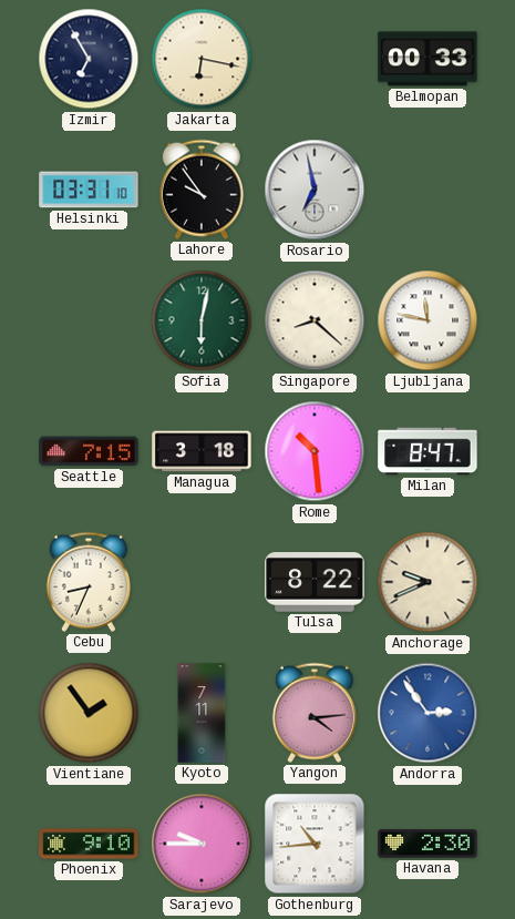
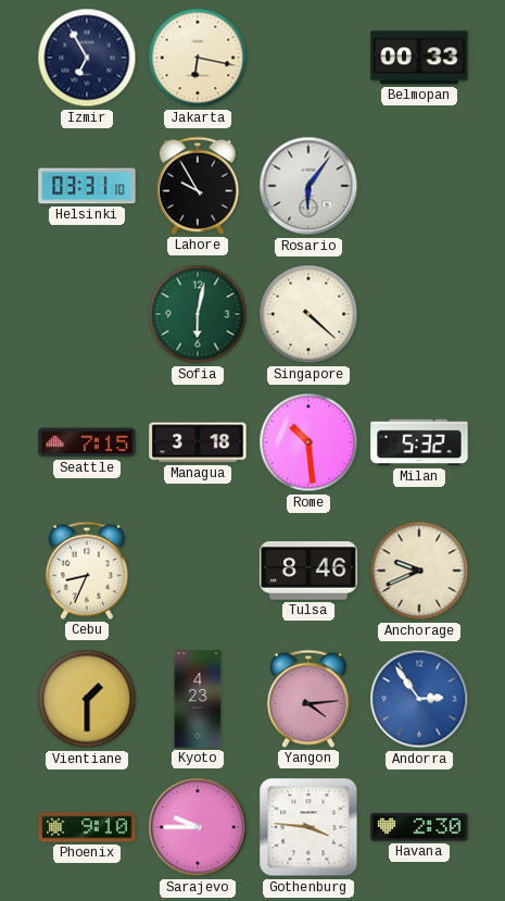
Lahore: 9:54 -> 9:55
Rosario: 6:58 -> 6:06
Singapore: 8:22 -> 4:22
Ljubljana: 11:47 -> none
Milan: 8:47 -> 5:32
Tulsa: 8:22 -> 8:46
Vientiane: 1:54 -> 1:30
Kyoto: 7:11 -> 4:23
Gothenburg: 10:44 -> 3:46
